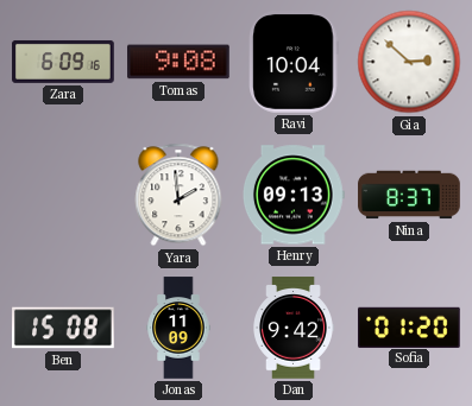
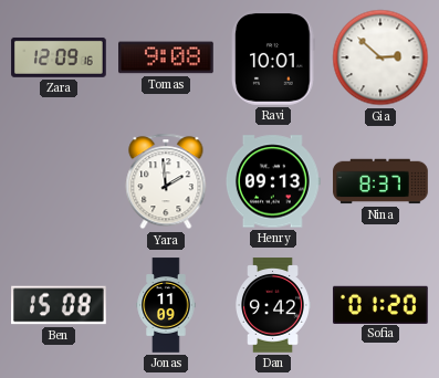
Zara: 6:09 -> 12:09
Ravi: 10:04 -> 10:01
